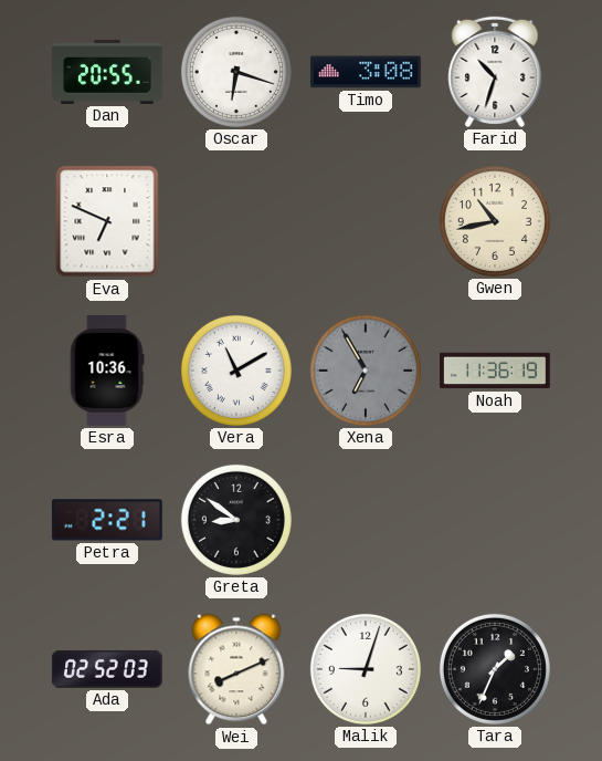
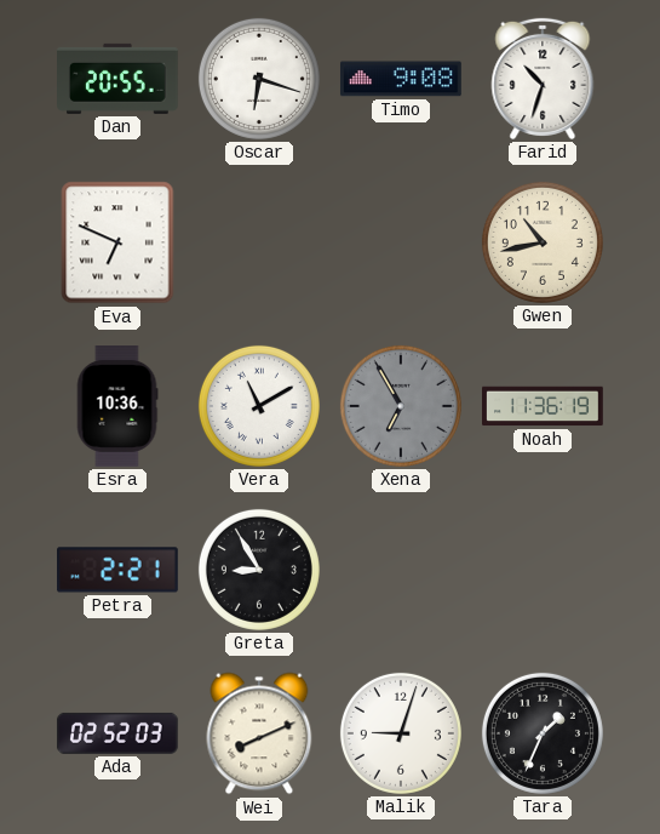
Timo: 3:08 -> 9:08
Greta: 8:51 -> 8:55
